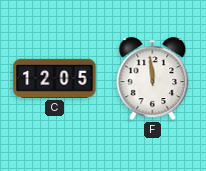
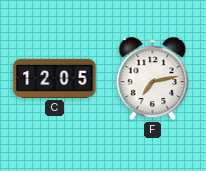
F: 11:59 -> 7:13
